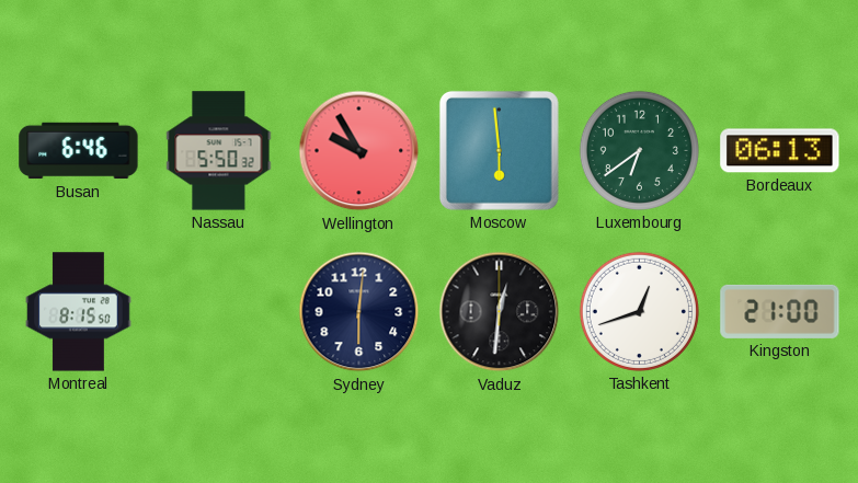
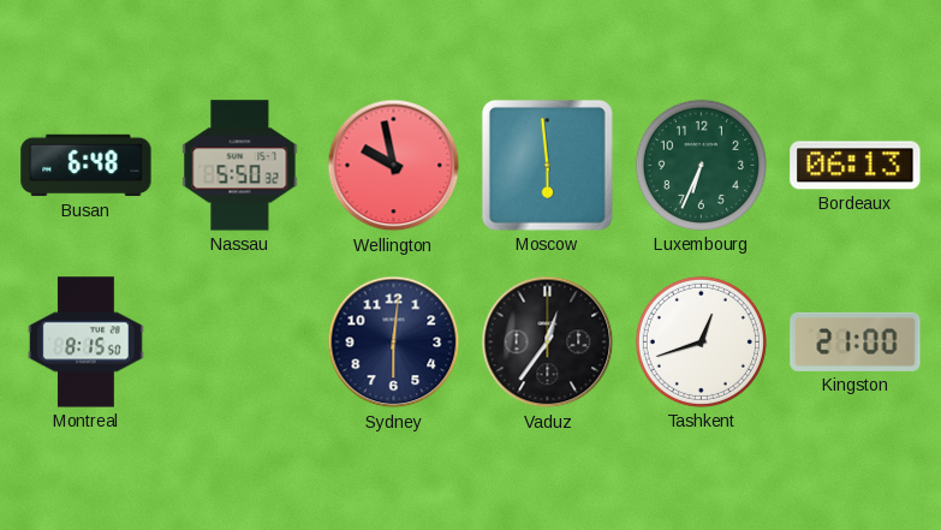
Busan: 6:46 -> 6:48
Wellington: 9:55 -> 9:58
Luxembourg: 6:39 -> 6:34
Vaduz: 12:31 -> 12:36
